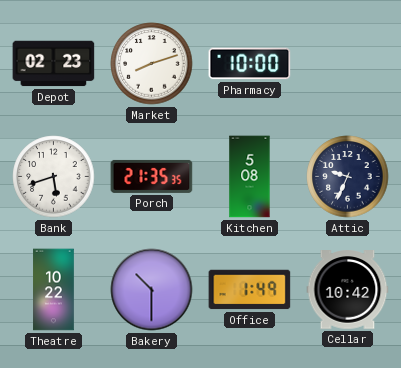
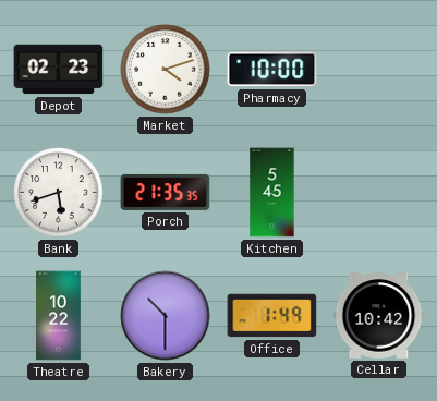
Market: 8:12 -> 4:12
Kitchen: 5:08 -> 5:45
Attic: 9:34 -> none
